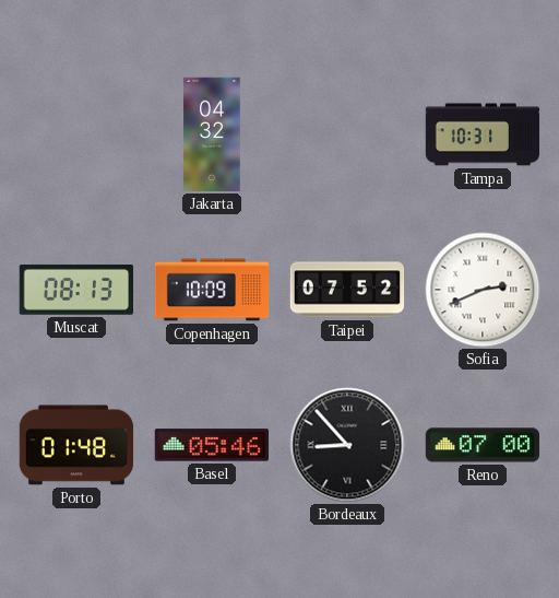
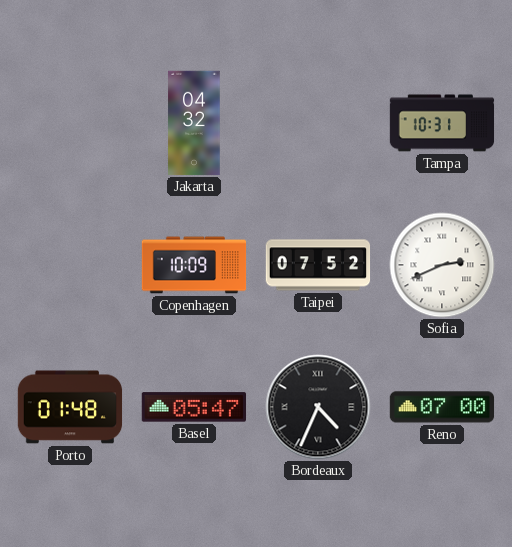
Muscat: 08:13 -> none
Basel: 05:46 -> 05:47
Bordeaux: 8:53 -> 4:34
